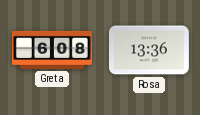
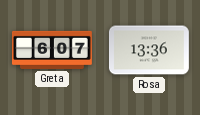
Greta: 6:08 -> 6:07
